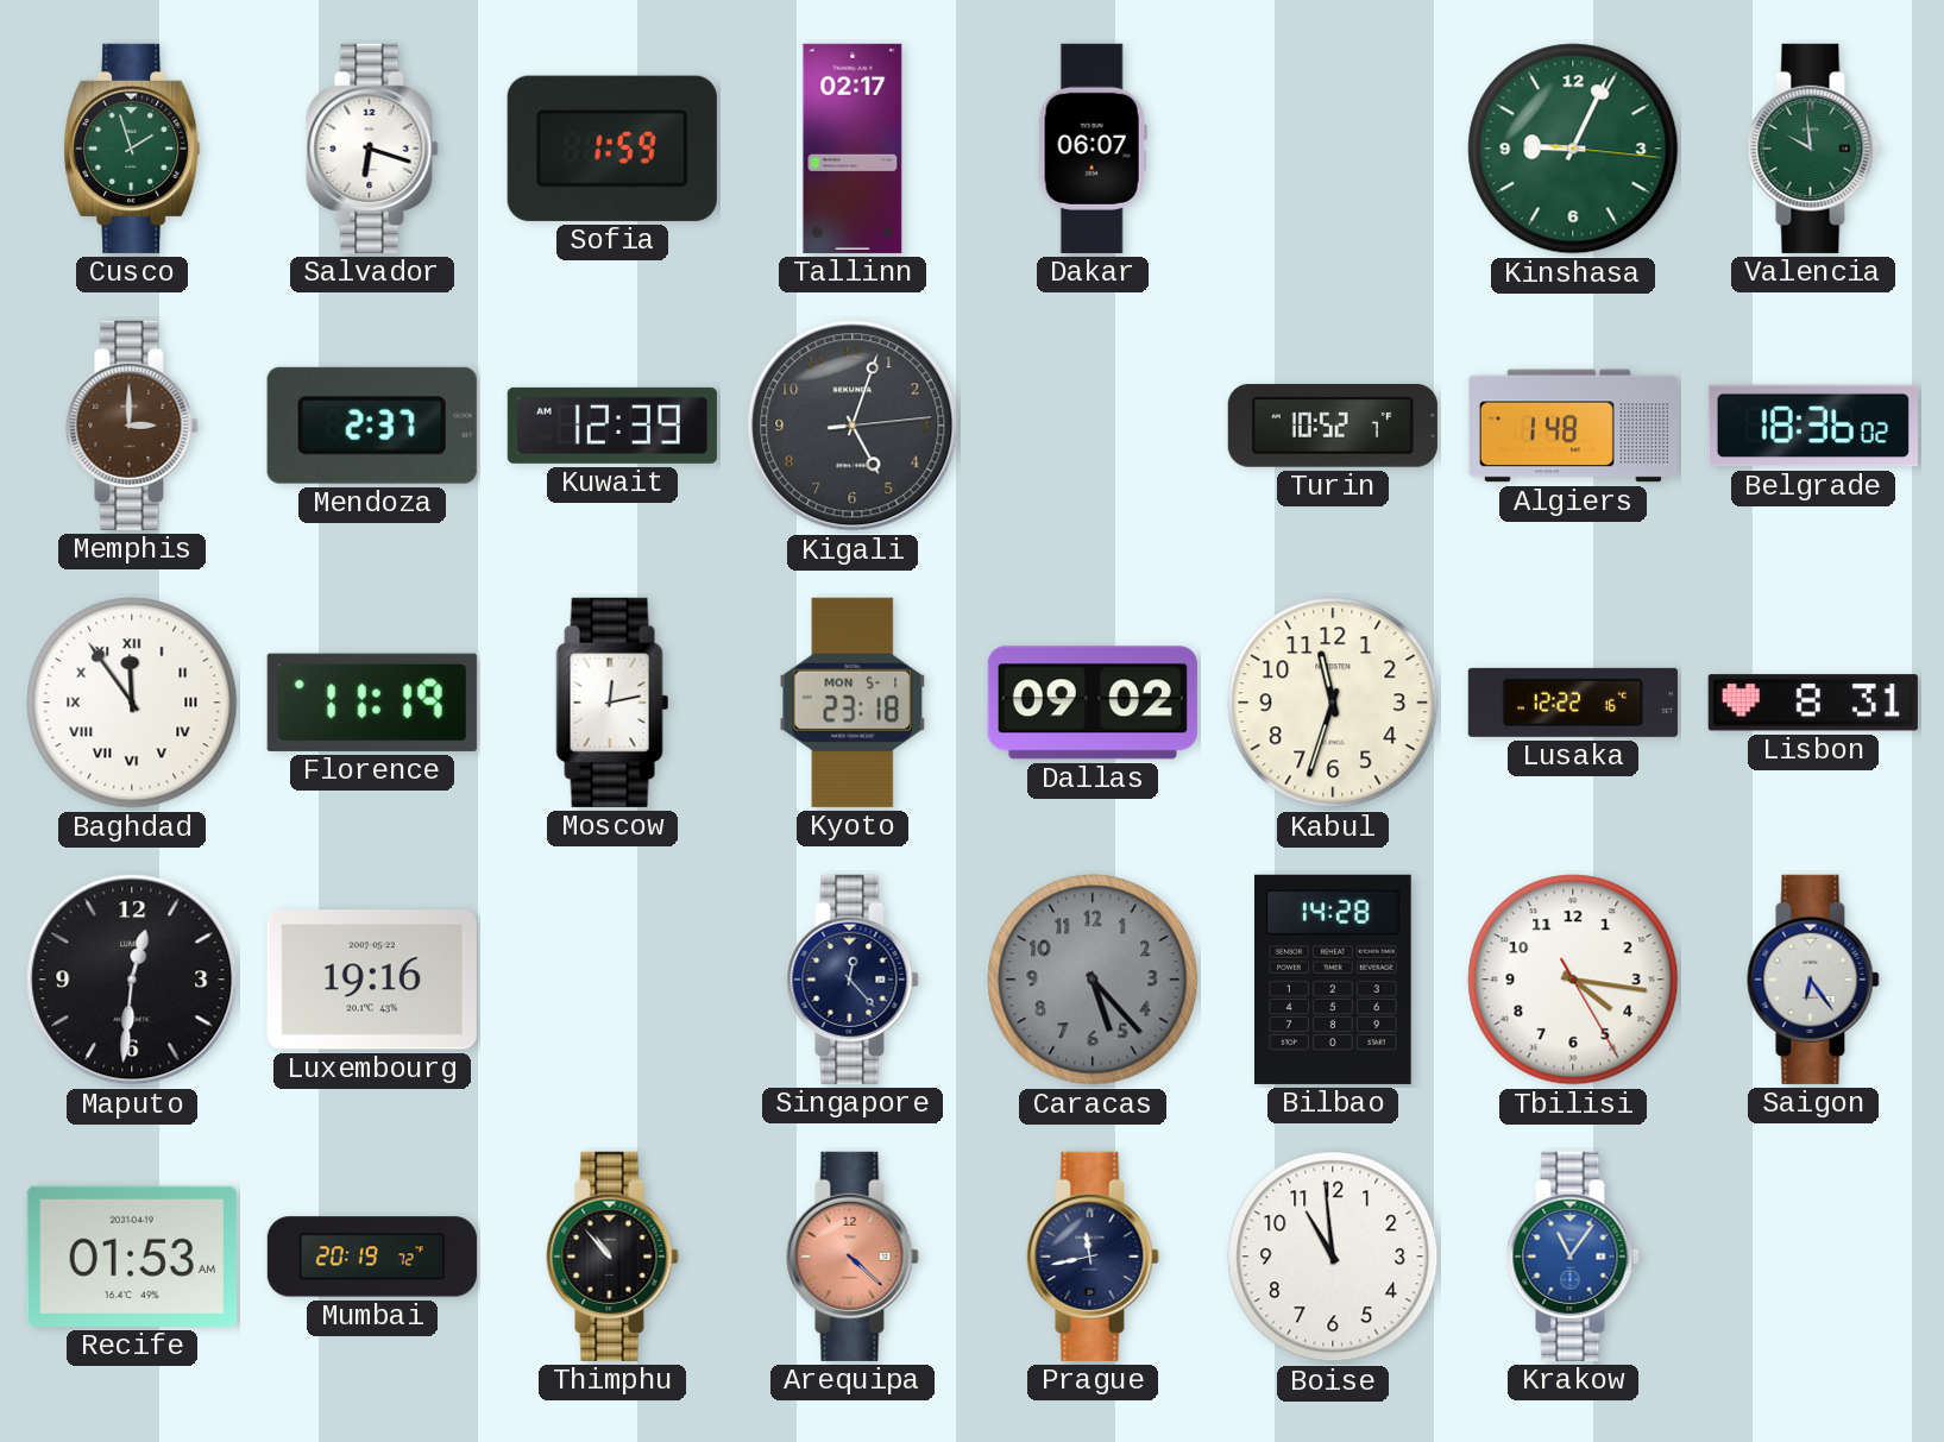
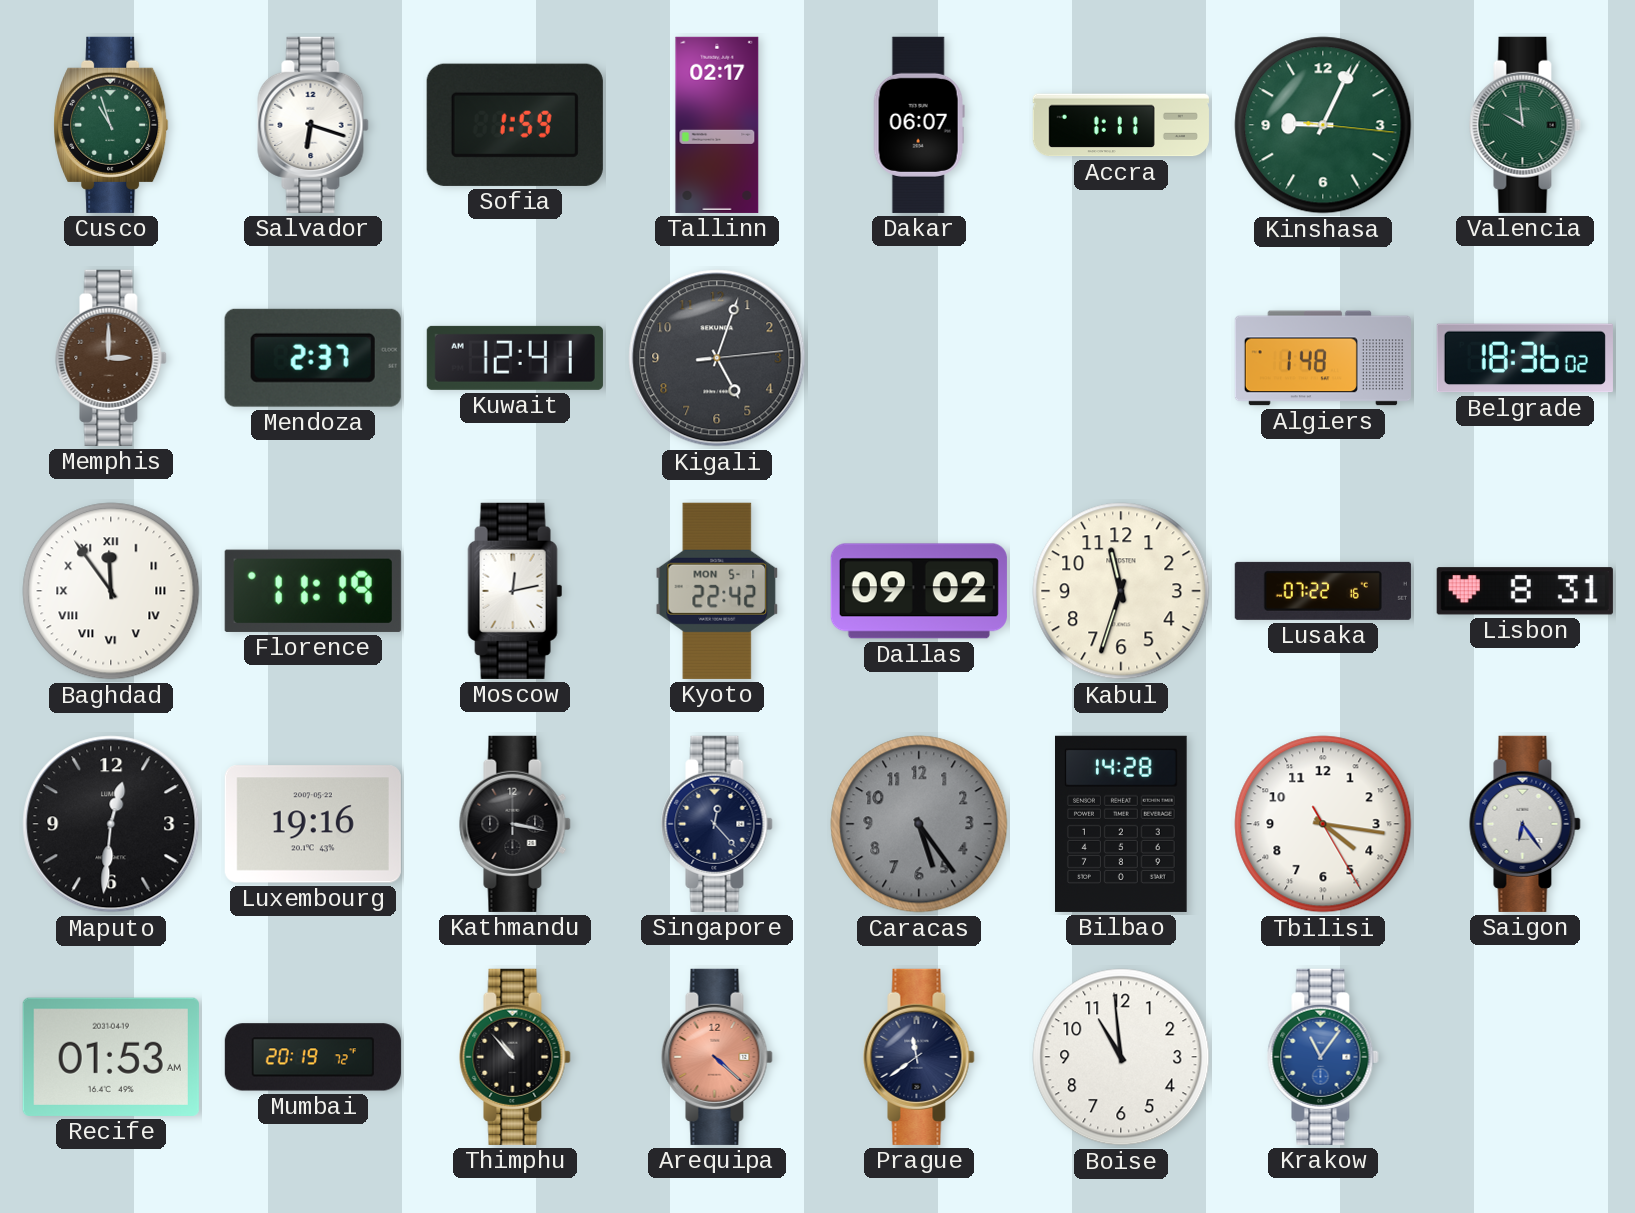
Cusco: 1:57 -> 10:57
Accra: none -> 1:11
Kuwait: 12:39 -> 12:41
Turin: 10:52 -> none
Kyoto: 23:18 -> 22:42
Lusaka: 12:22 -> 07:22
Kathmandu: none -> 3:17
Caracas: 5:23 -> 5:24
Prague: 11:43 -> 11:39
